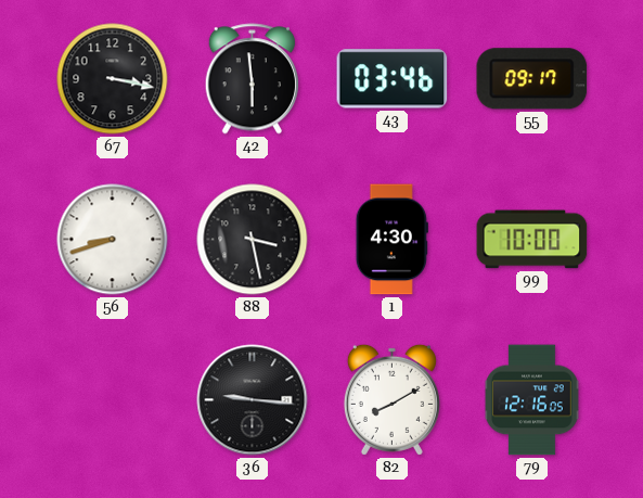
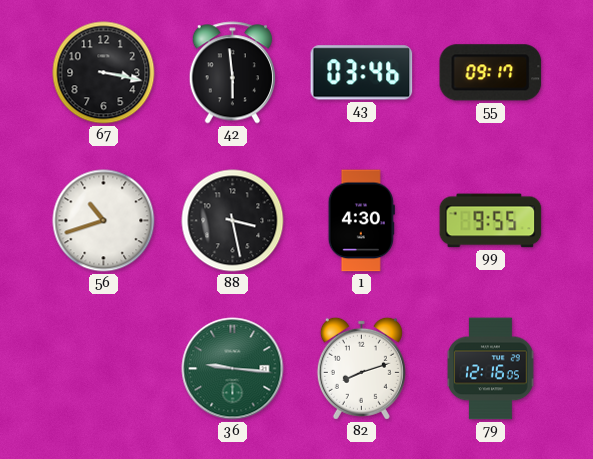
56: 8:42 -> 10:42
99: 10:00 -> 9:55
36 dial: black -> green
82: 8:10 -> 8:12
